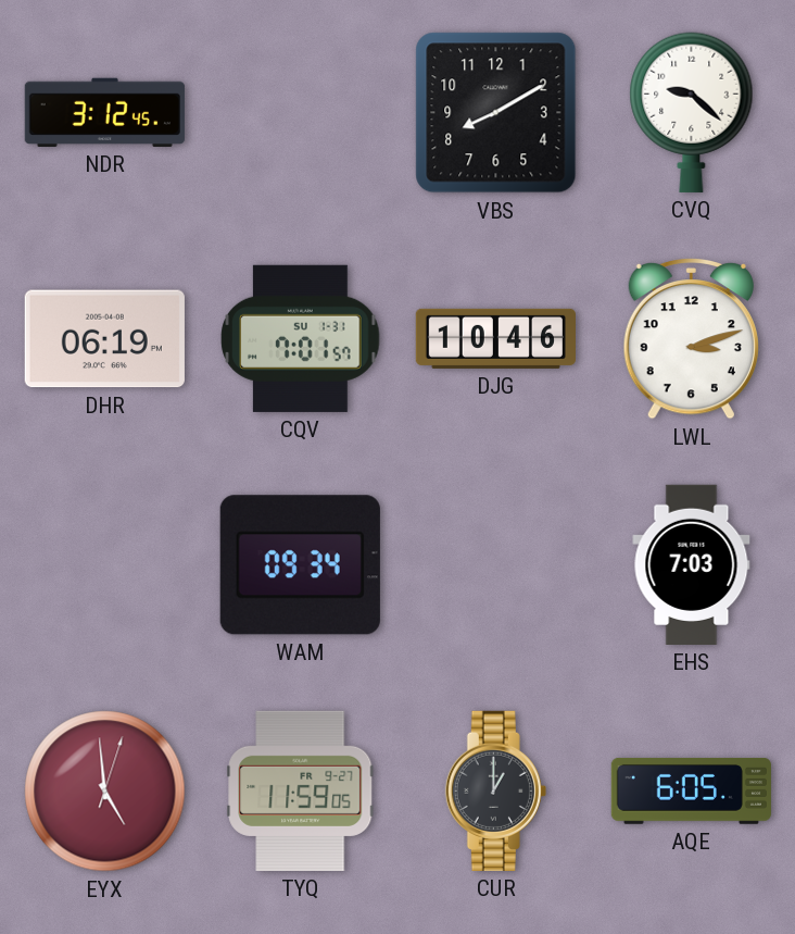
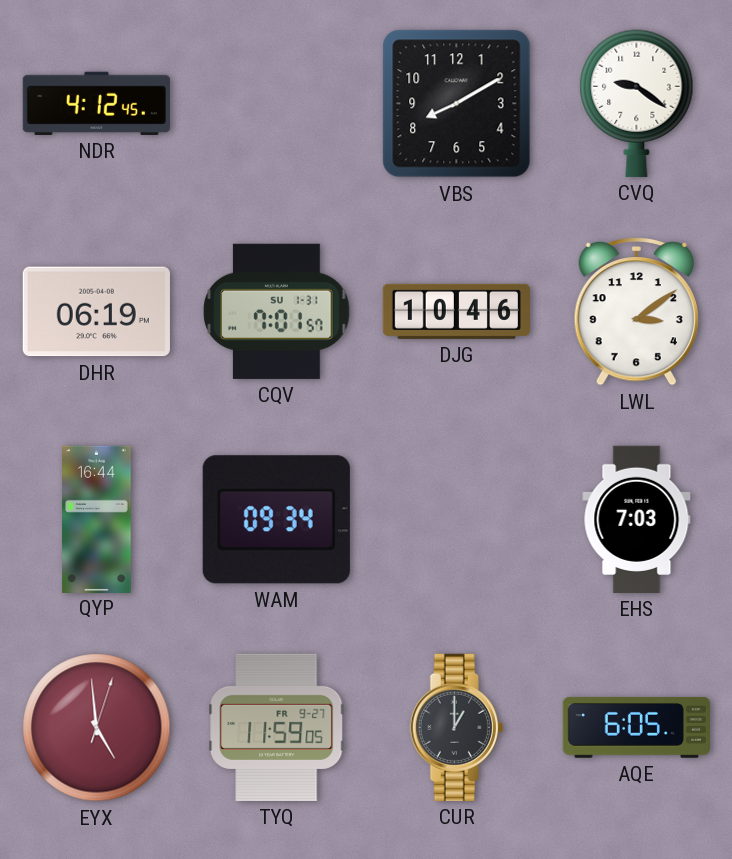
NDR: 3:12 -> 4:12
CVQ: 9:22 -> 9:21
LWL: 3:12 -> 3:09
QYP: none -> 16:44
